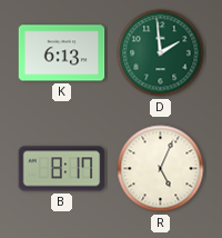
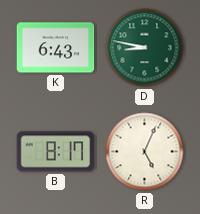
K: 6:13 -> 6:43
D: 1:59 -> 8:47
